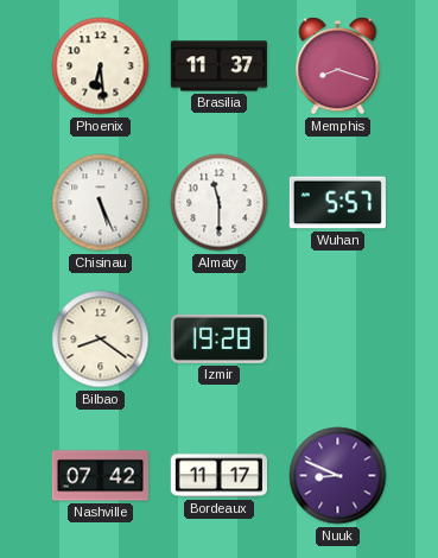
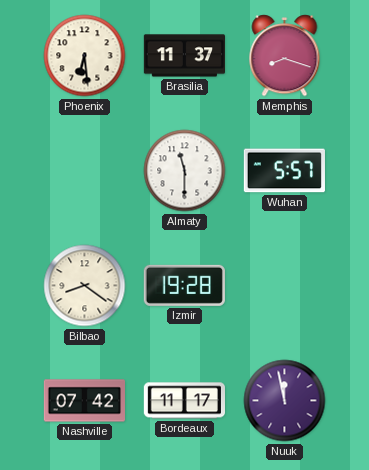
Chisinau: 5:26 -> none
Nuuk: 8:49 -> 11:58
